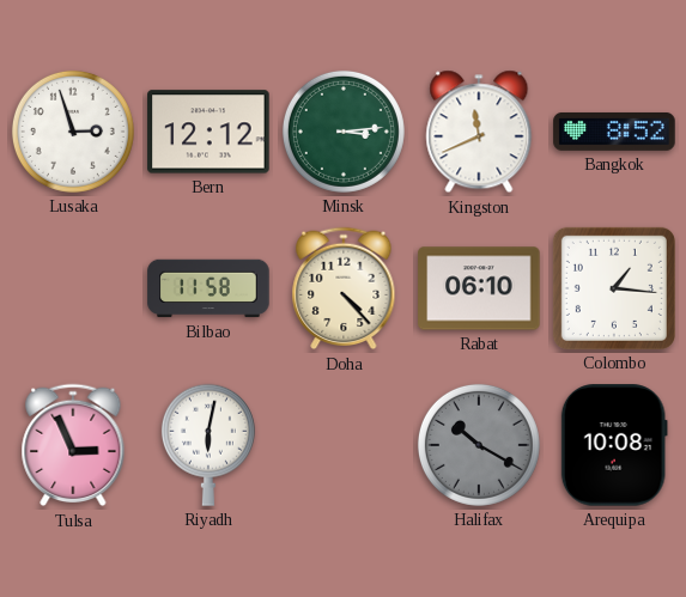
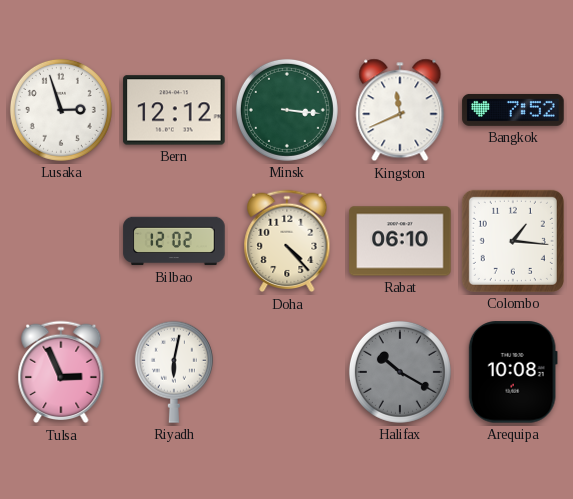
Minsk: 3:14 -> 3:16
Bangkok: 8:52 -> 7:52
Bilbao: 11:58 -> 12:02
